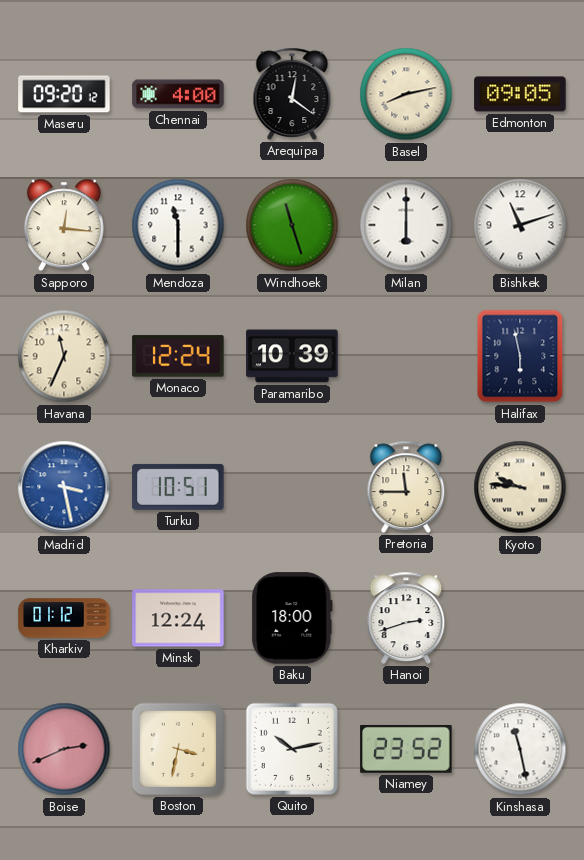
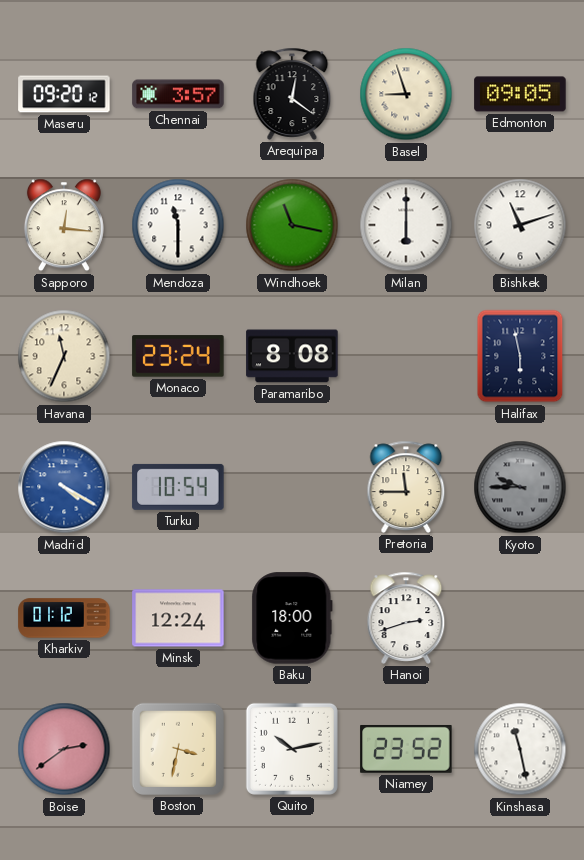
Chennai: 4:00 -> 3:57
Basel: 8:13 -> 8:57
Windhoek: 11:27 -> 11:17
Monaco: 12:24 -> 23:24
Paramaribo: 10:39 -> 8:08
Madrid: 3:28 -> 4:20
Turku: 10:51 -> 10:54
Kyoto: 9:46 -> 9:45
Kyoto dial: cream -> grey
Boise: 2:41 -> 2:39
